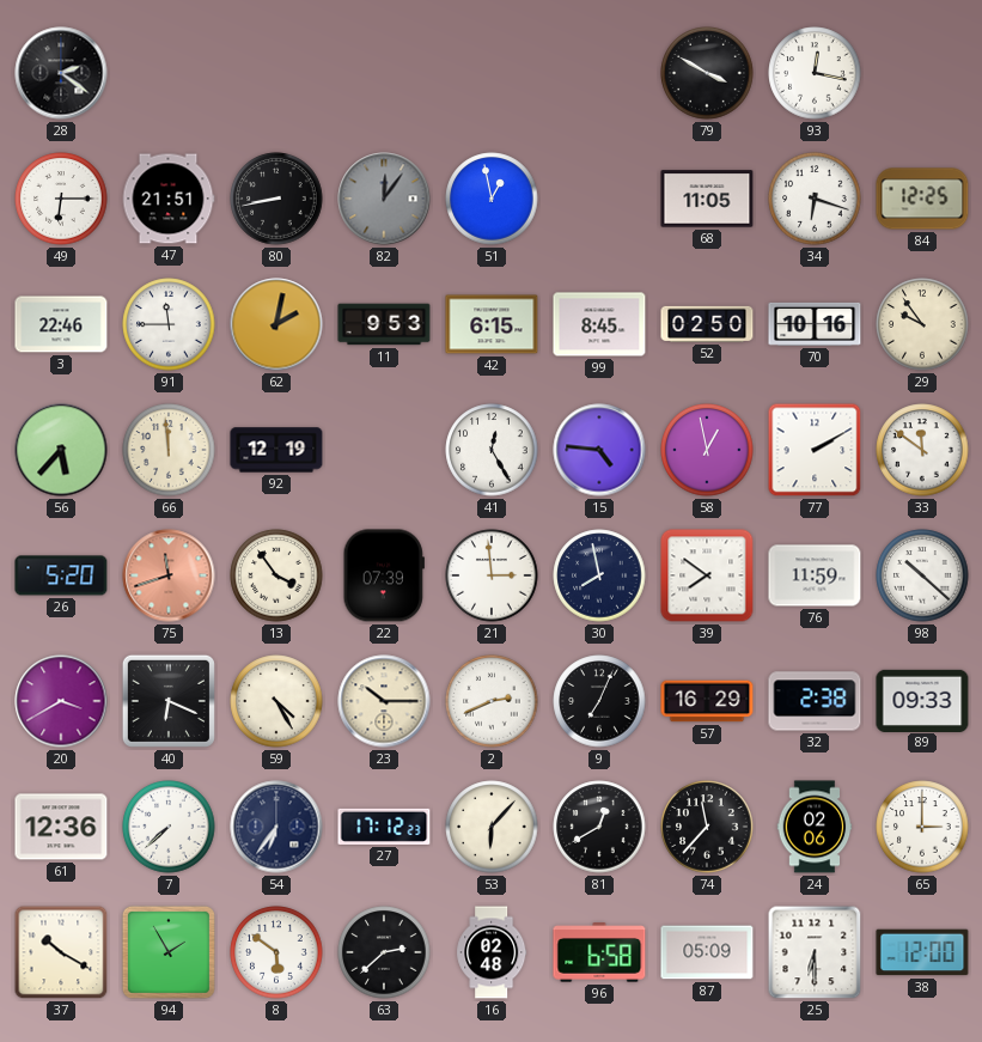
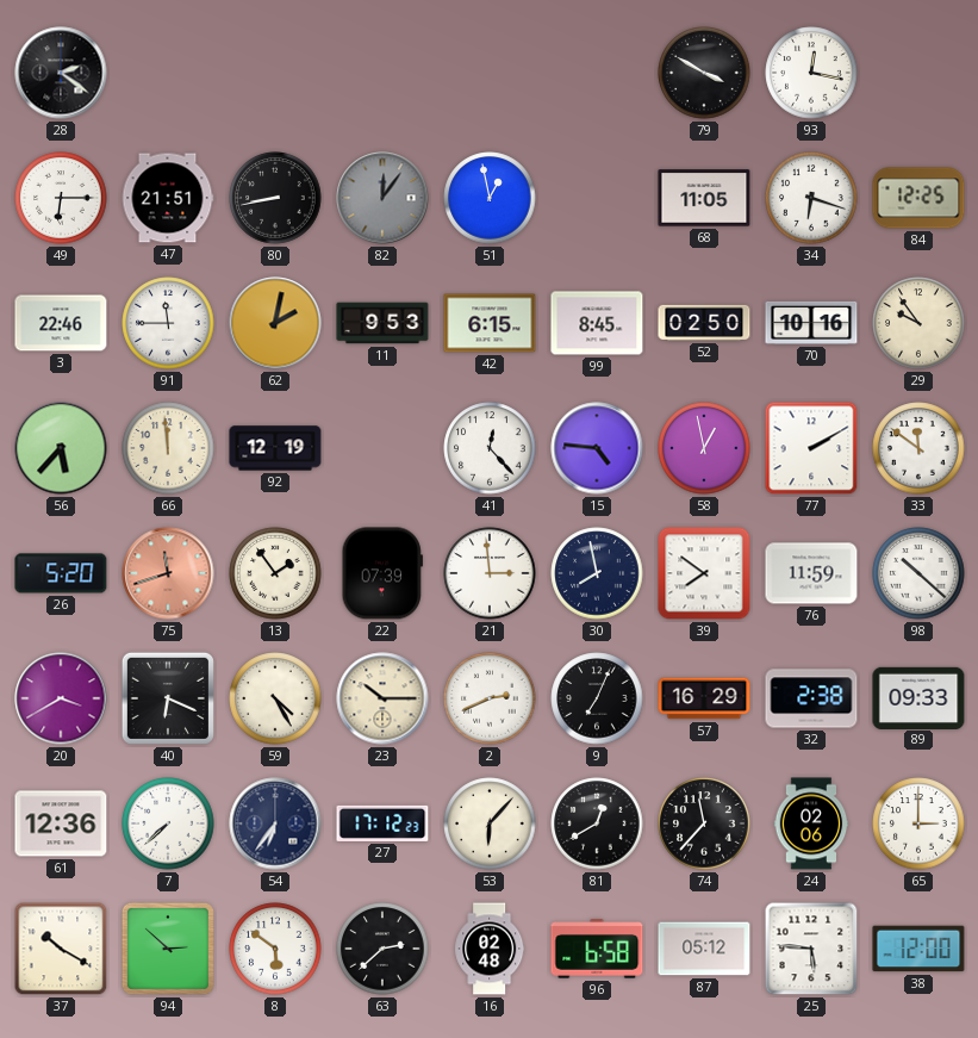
41: 12:25 -> 12:23
13: 3:54 -> 1:54
94: 1:55 -> 2:52
87: 05:09 -> 05:12
25: 6:30 -> 5:46
